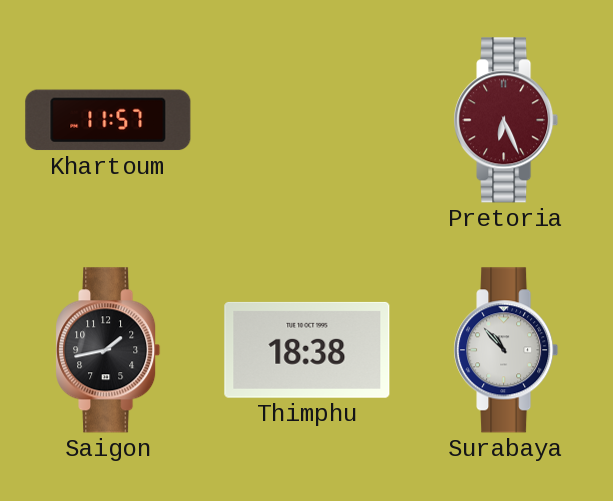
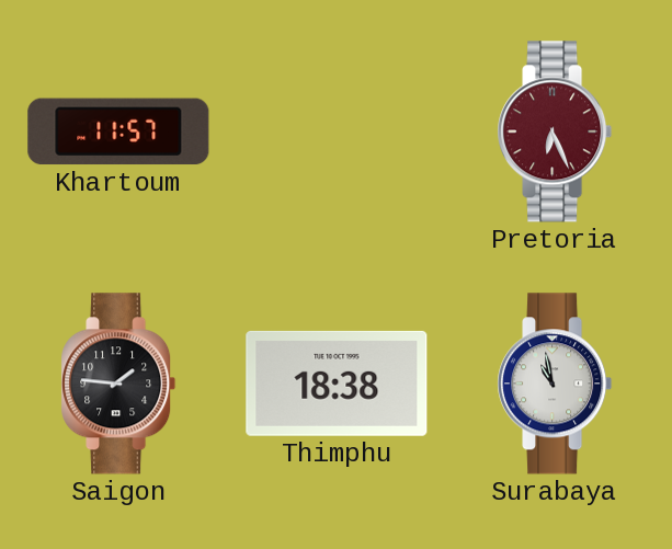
Saigon: 1:43 -> 1:46
Surabaya: 10:53 -> 10:58
